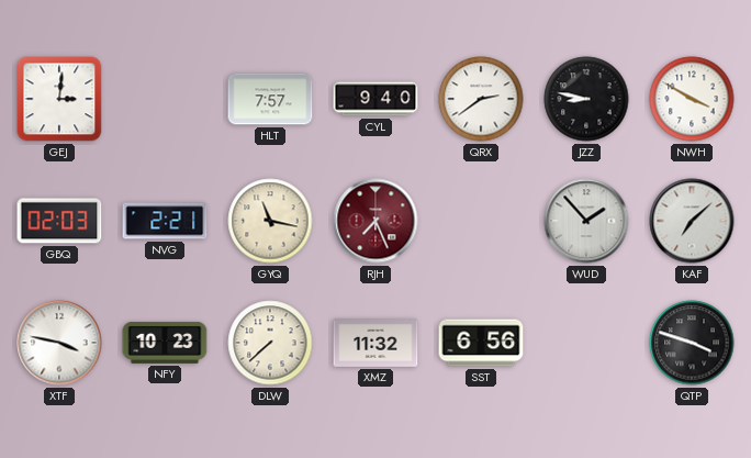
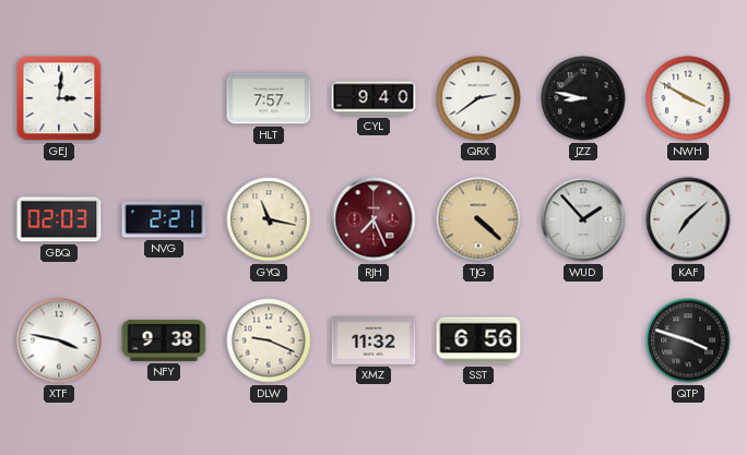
TJG: none -> 4:22
NFY: 10:23 -> 9:38
DLW: 7:38 -> 9:19
